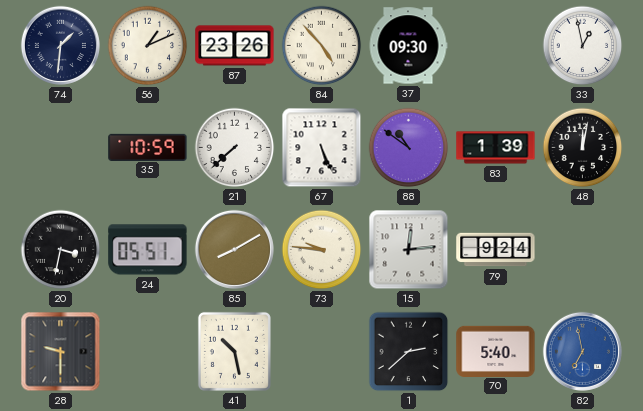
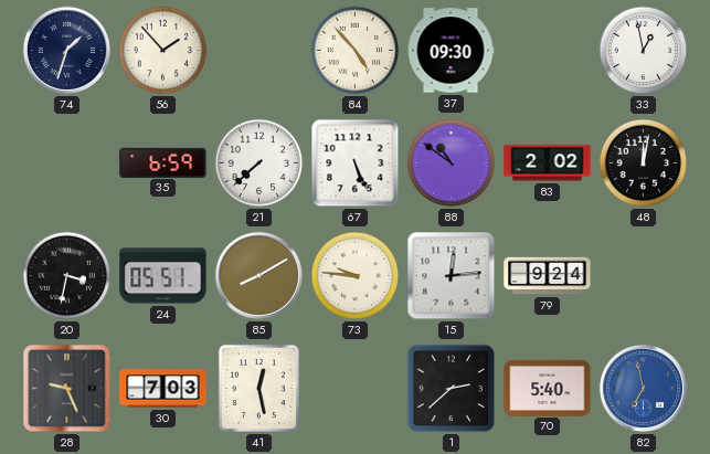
74: 1:31 -> 1:33
56: 1:11 -> 1:53
87: 23:26 -> none
35: 10:59 -> 6:59
83: 1:39 -> 2:02
28: 9:30 -> 9:26
30: none -> 7:03
41: 10:28 -> 12:28
